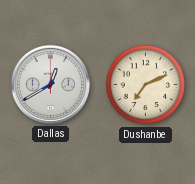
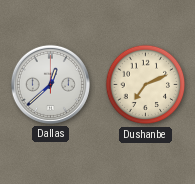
Dallas: 12:40 -> 12:38
